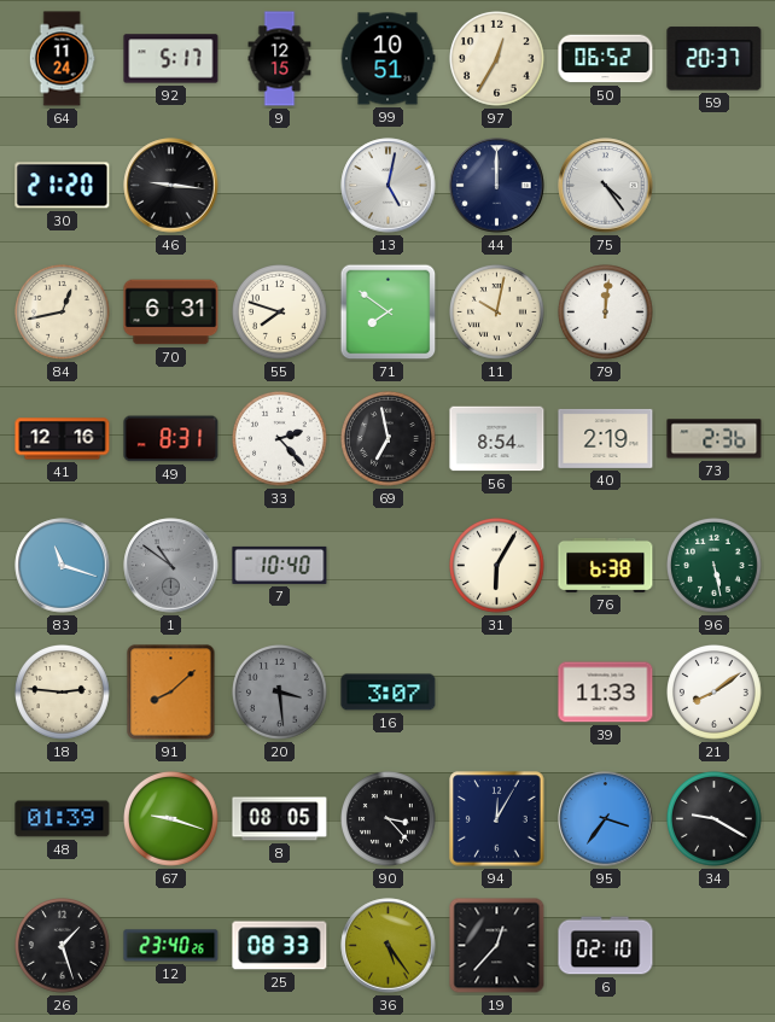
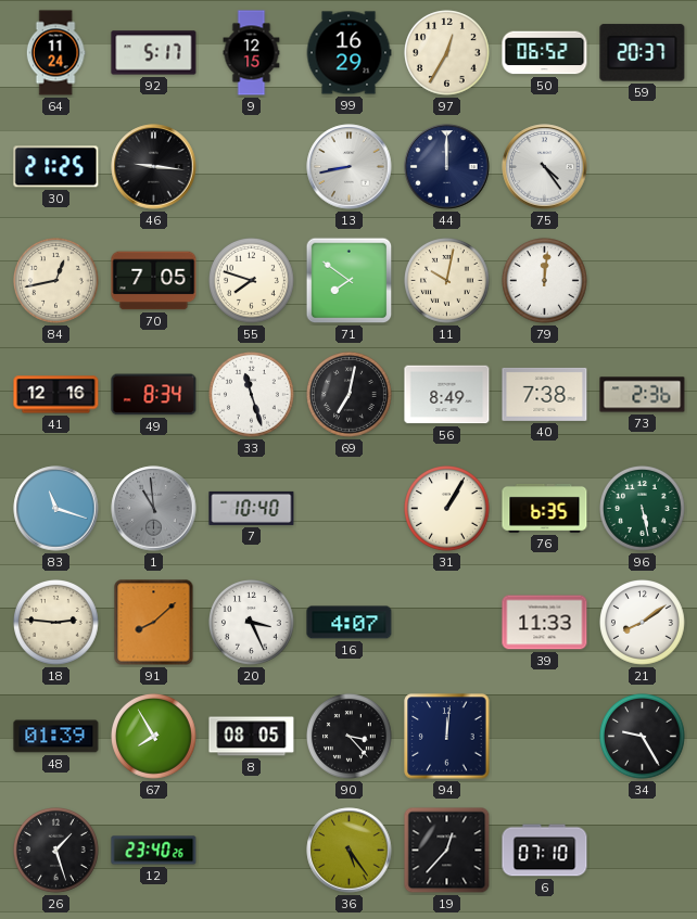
99: 10:51 -> 16:29
30: 21:20 -> 21:25
13: 5:02 -> 8:43
70: 6:31 -> 7:05
49: 8:31 -> 8:34
33: 2:23 -> 11:27
69: 6:58 -> 7:02
56: 8:54 -> 8:49
40: 2:19 -> 7:38
1: 10:51 -> 10:59
31: 6:05 -> 1:05
76: 6:38 -> 6:35
20: 3:29 -> 3:26
20 dial: grey -> white
16: 3:07 -> 4:07
67: 9:18 -> 7:55
94: 12:05 -> 12:01
95: 3:36 -> none
34: 9:20 -> 9:25
25: 08:33 -> none
6: 02:10 -> 07:10
